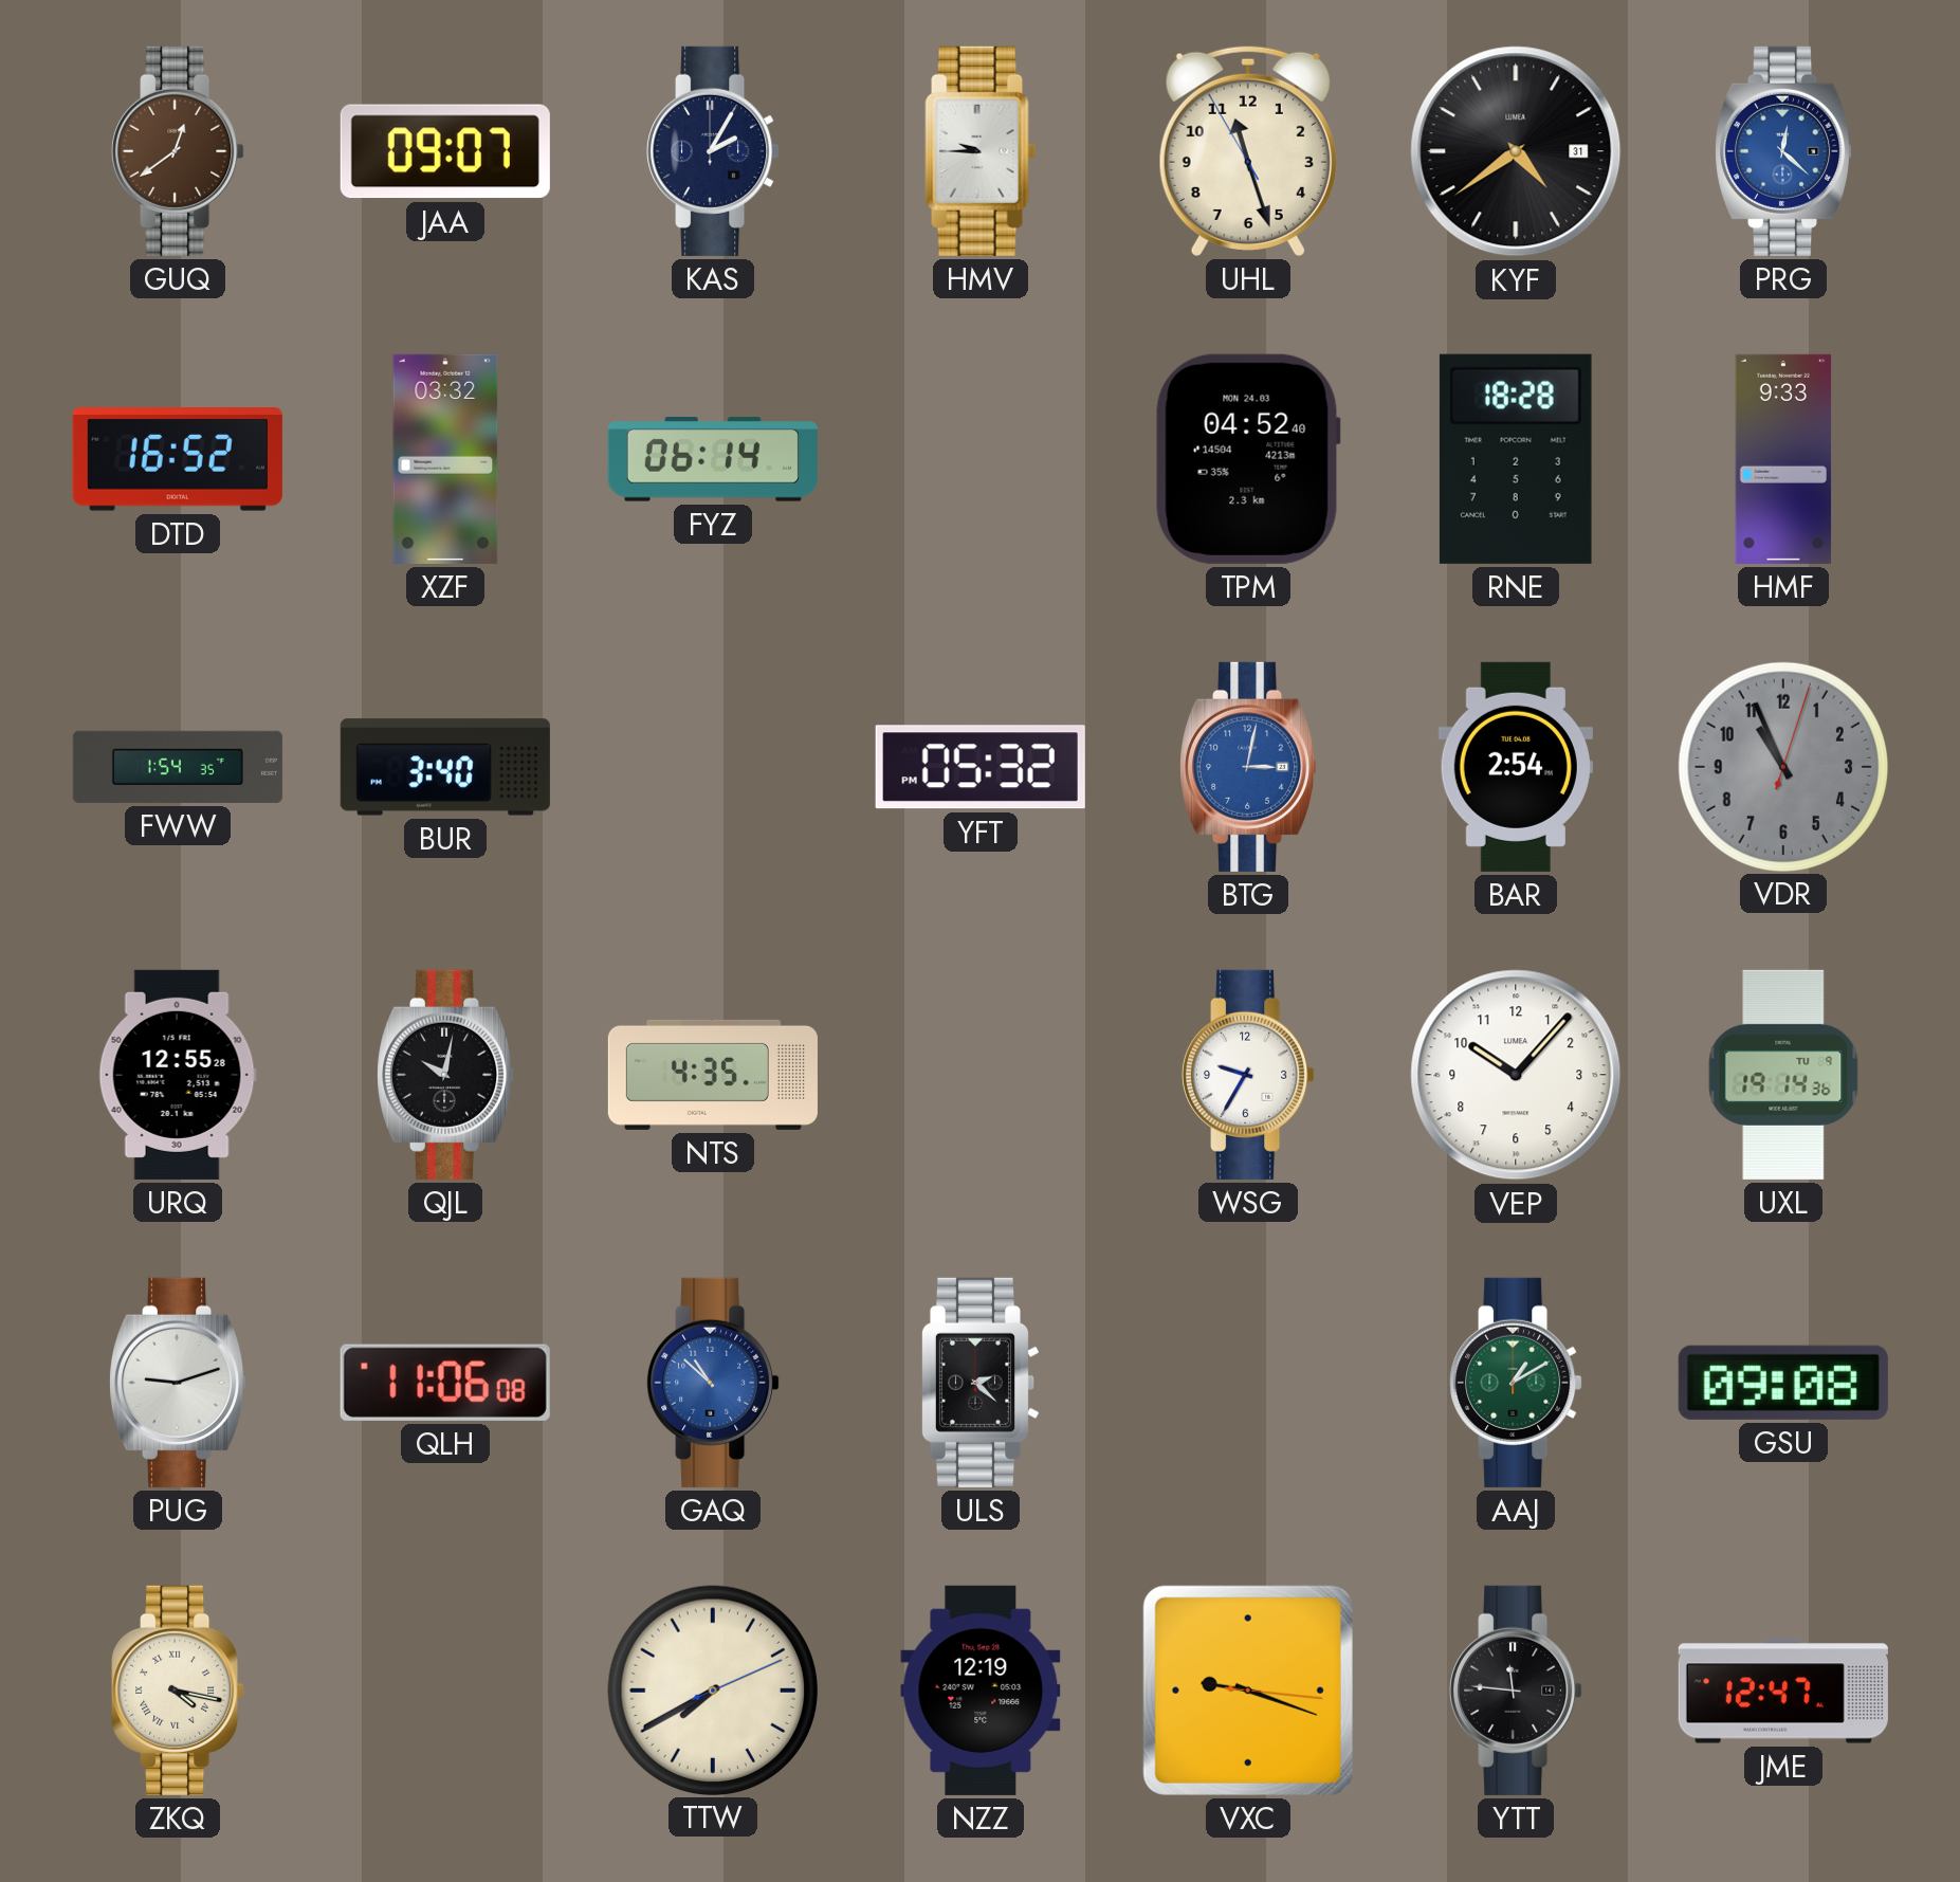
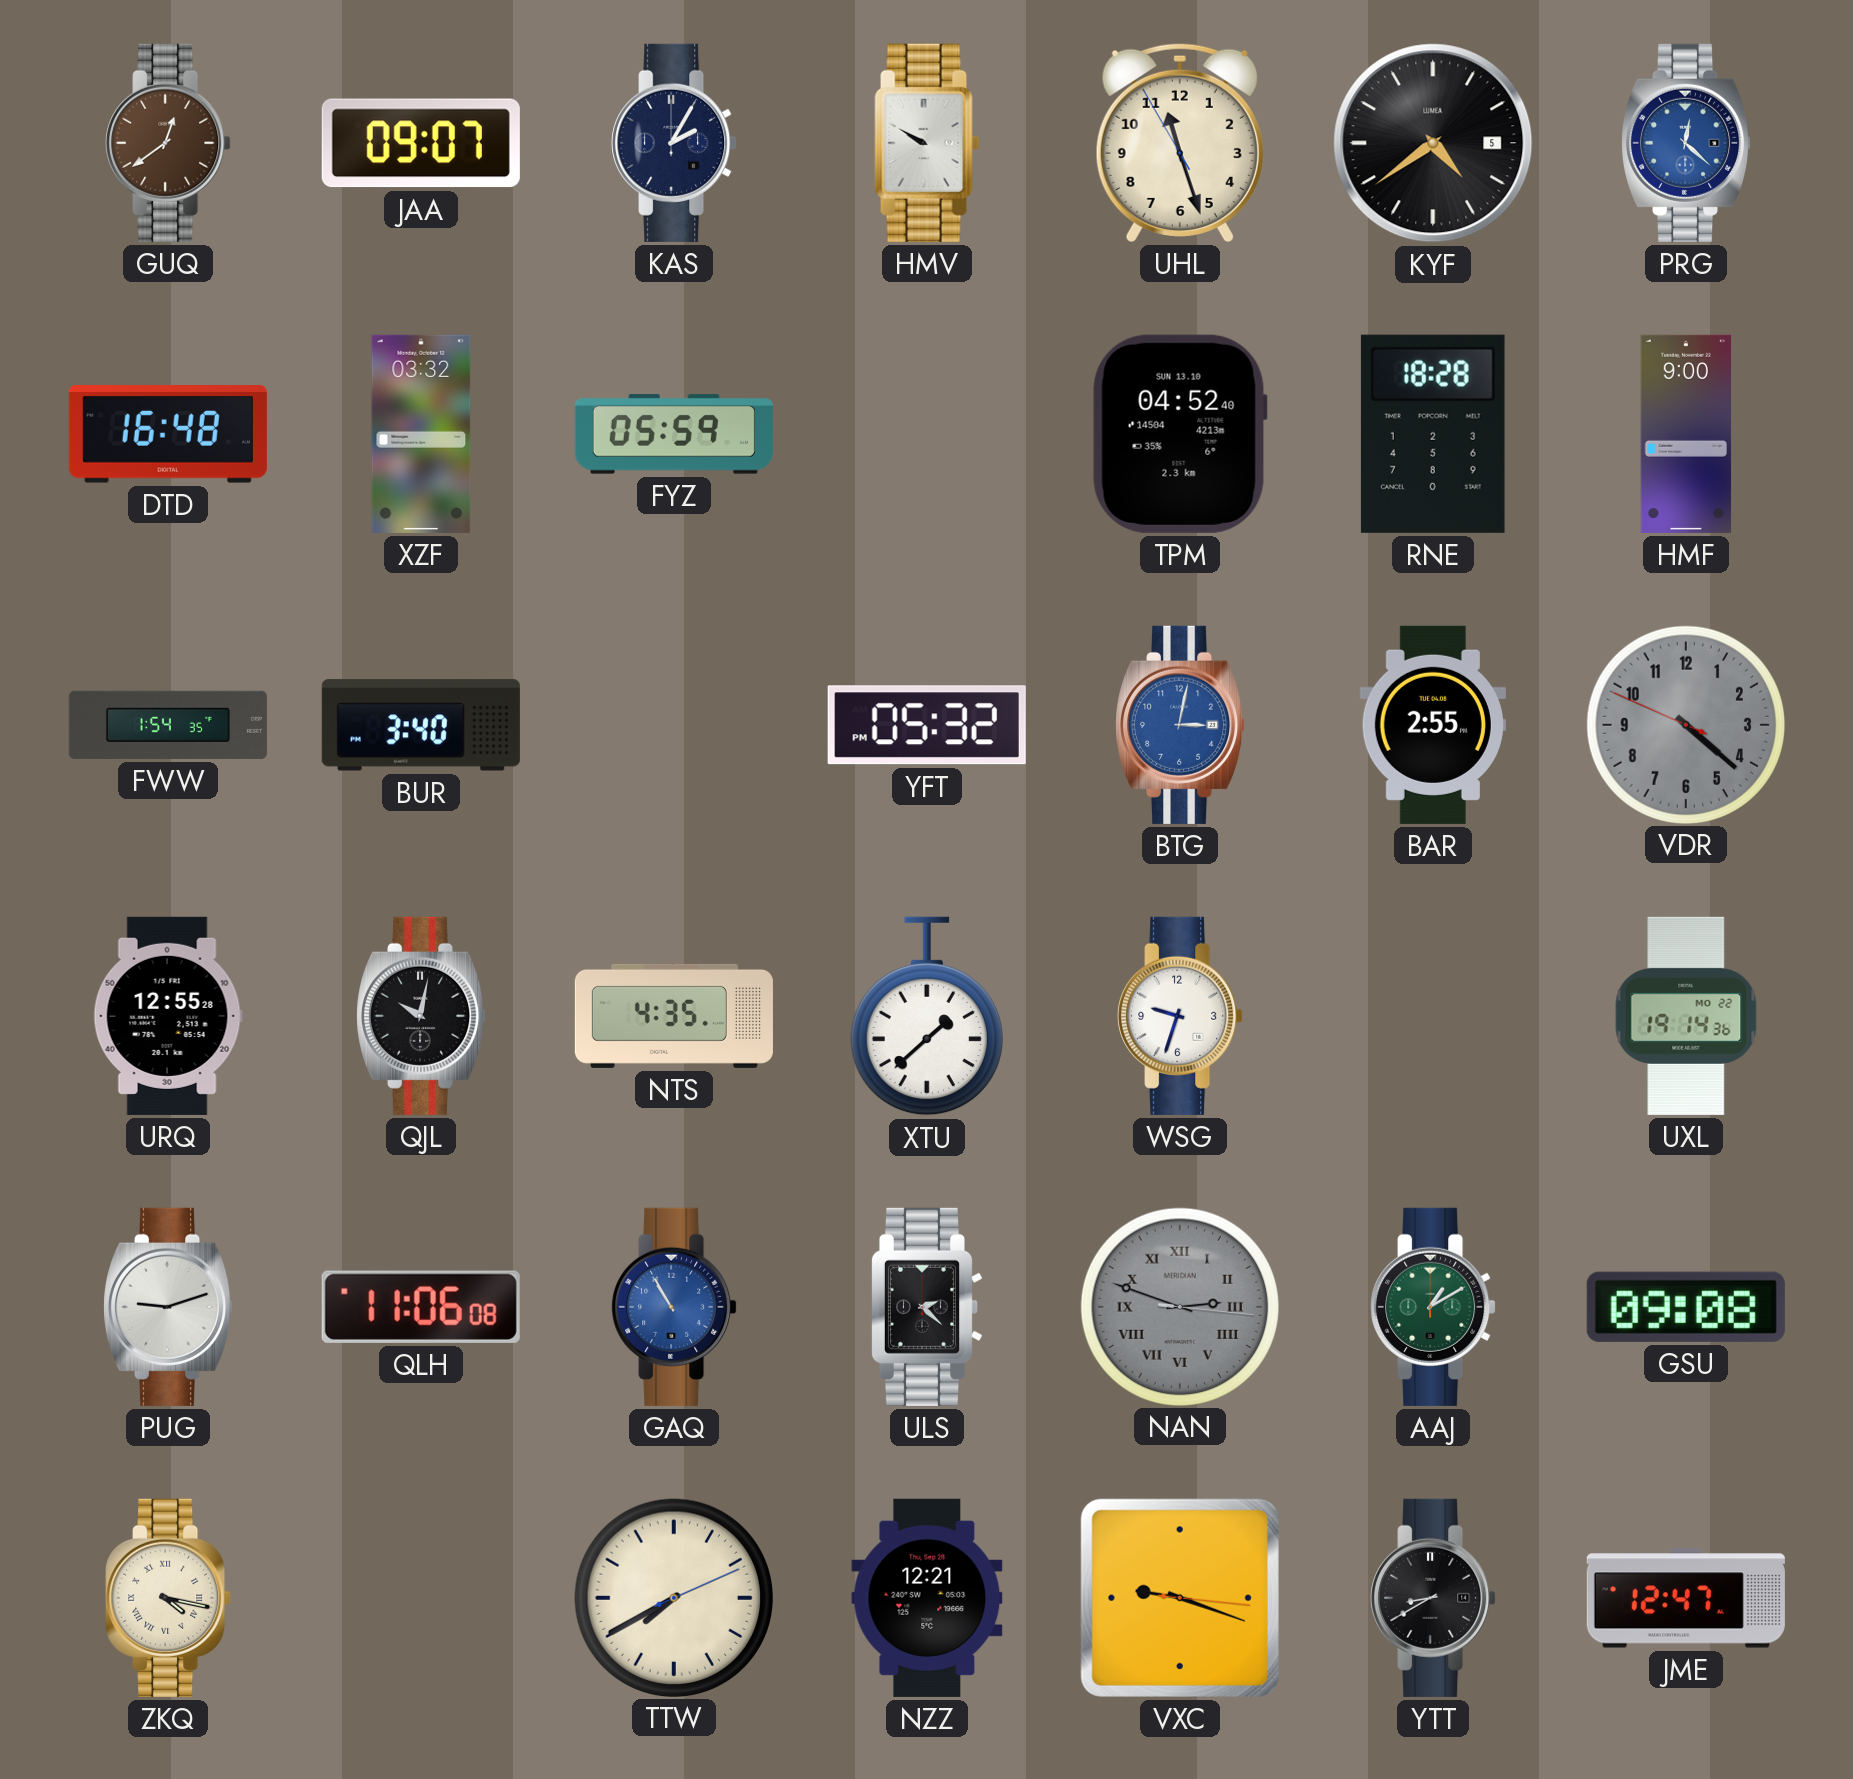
HMV: 9:45 -> 9:50
KYF date: 31 -> 5
DTD: 16:52 -> 16:48
FYZ: 06:14 -> 05:59
TPM date: MON 24.03 -> SUN 13.10
HMF: 9:33 -> 9:00
BAR: 2:54 -> 2:55
VDR: 10:56 -> 4:21
XTU: none -> 1:38
WSG: 9:35 -> 9:33
VEP: 10:07 -> none
UXL date: TU 9 -> MO 22
GAQ: 10:52 -> 10:55
NAN: none -> 2:48
NZZ: 12:19 -> 12:21
YTT: 11:46 -> 8:40
